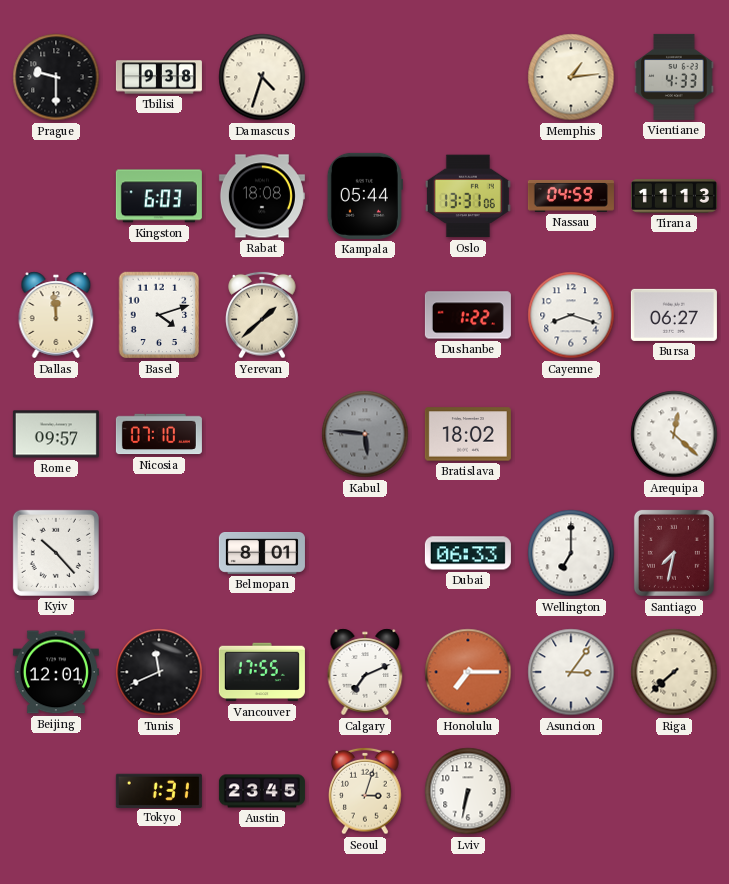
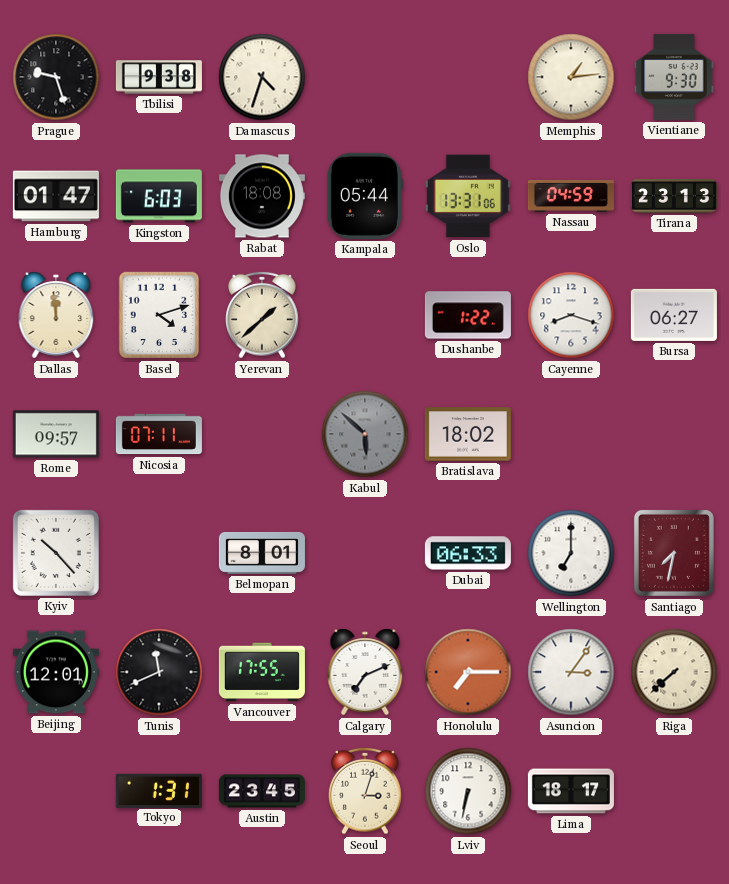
Prague: 9:30 -> 9:27
Vientiane: 4:33 -> 9:30
Hamburg: none -> 01:47
Tirana: 11:13 -> 23:13
Nicosia: 07:10 -> 07:11
Kabul: 5:46 -> 5:52
Arequipa: 12:22 -> none
Lima: none -> 18:17
